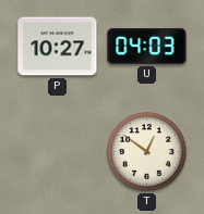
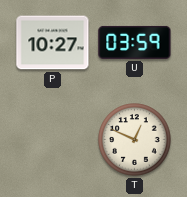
U: 04:03 -> 03:59
T: 12:51 -> 12:49
